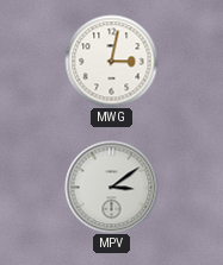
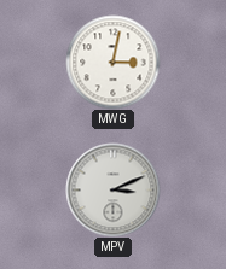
MPV: 3:09 -> 3:11
